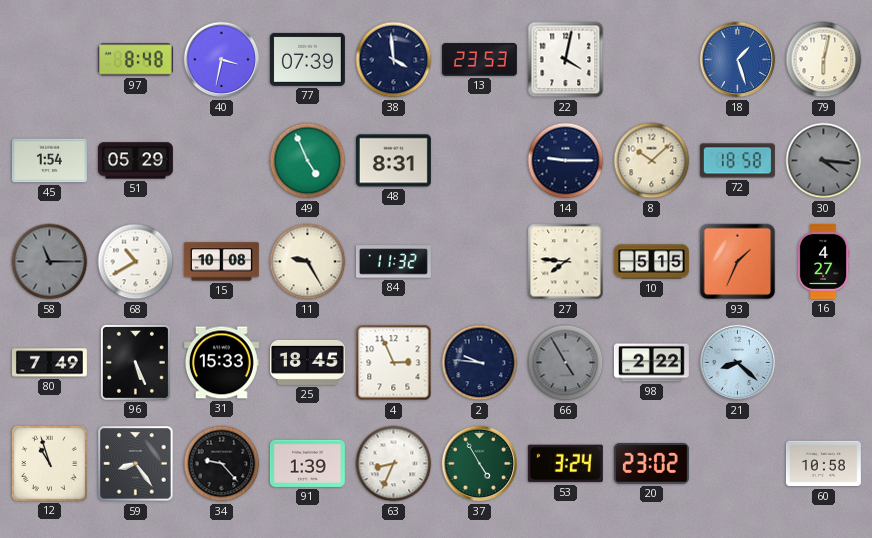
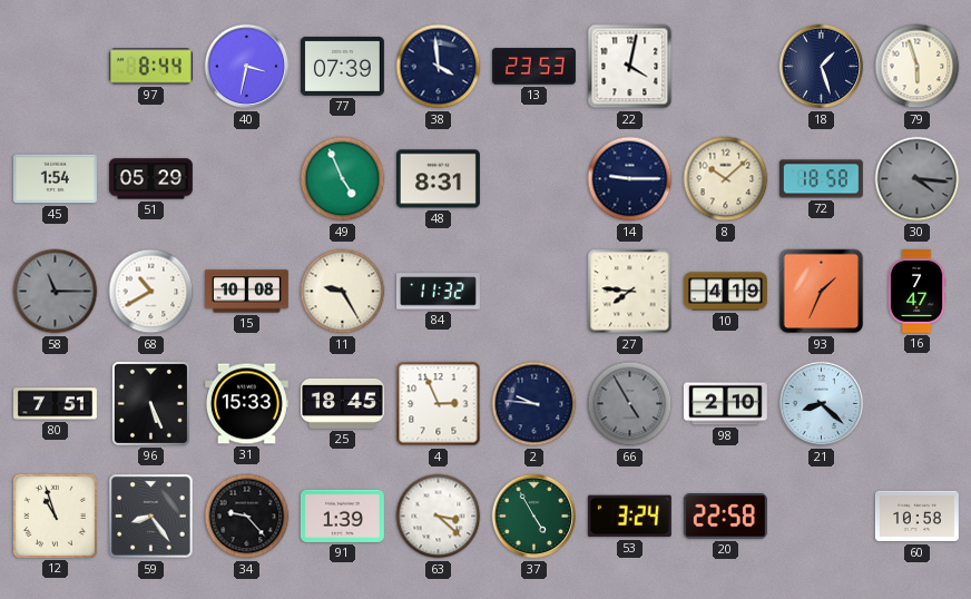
97: 8:48 -> 8:44
18 dial: blue -> navy
79: 6:02 -> 5:57
10: 5:15 -> 4:19
16: 4:27 -> 7:47
80: 7:49 -> 7:51
98: 2:22 -> 2:10
63: 8:34 -> 3:22
20: 23:02 -> 22:58
